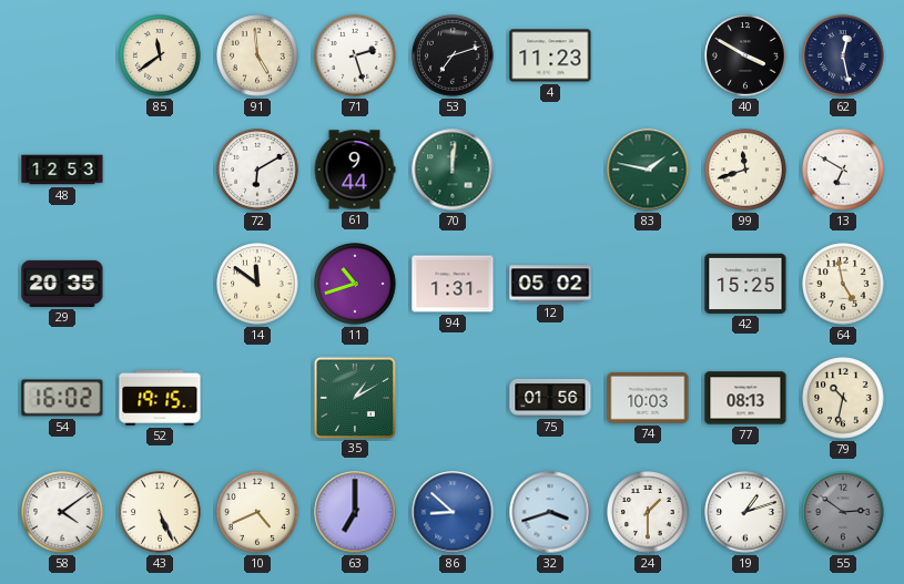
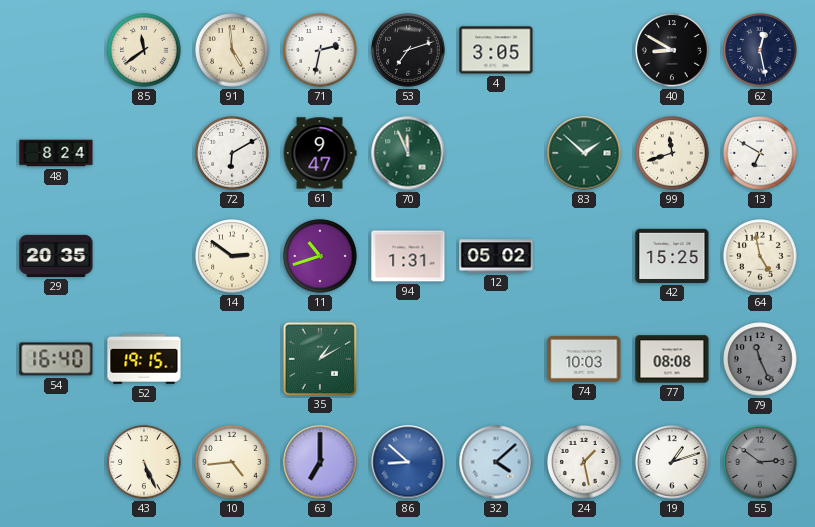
71: 2:27 -> 2:32
4: 11:23 -> 3:05
40: 3:50 -> 8:50
48: 12:53 -> 8:24
61: 9:44 -> 9:47
70: 12:01 -> 11:56
83: 1:47 -> 1:52
14: 11:51 -> 2:51
54: 16:02 -> 16:40
75: 01:56 -> none
77: 08:13 -> 08:08
79: 10:32 -> 11:26
79 dial: cream -> grey
58: 4:09 -> none
10: 4:41 -> 4:44
32: 3:42 -> 4:08
24: 1:30 -> 1:28
